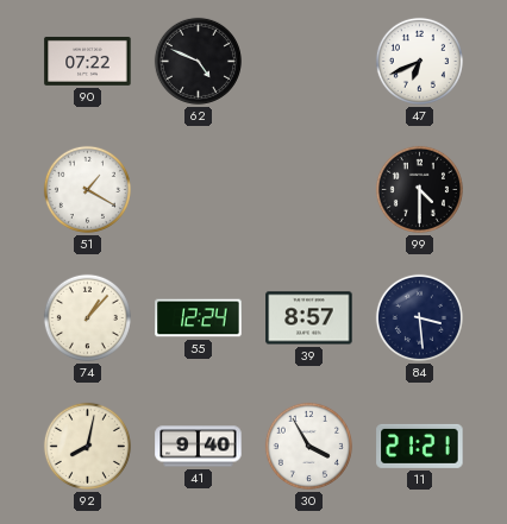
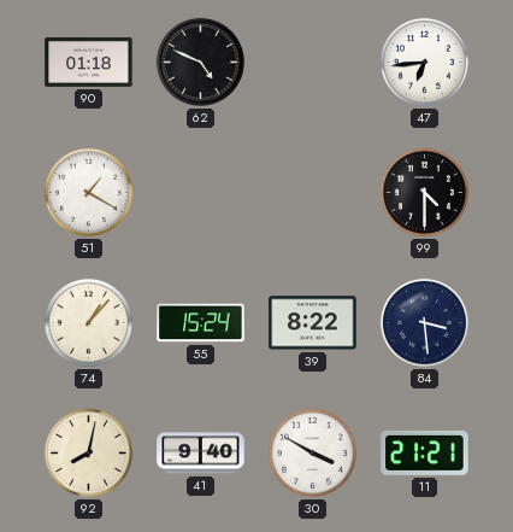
90: 07:22 -> 01:18
47: 6:41 -> 6:44
55: 12:24 -> 15:24
39: 8:57 -> 8:22
30: 3:55 -> 3:50
